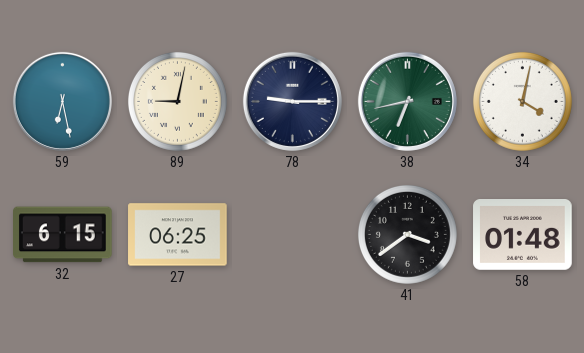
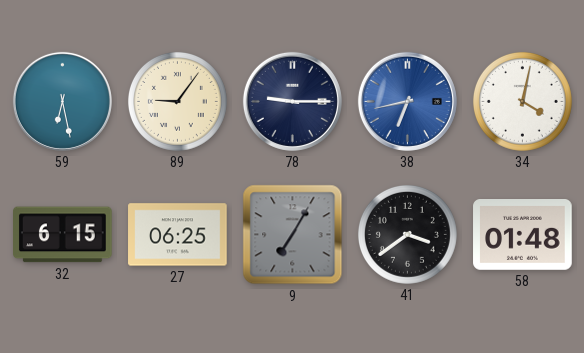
89: 9:02 -> 9:06
38 dial: green -> blue
9: none -> 7:05
